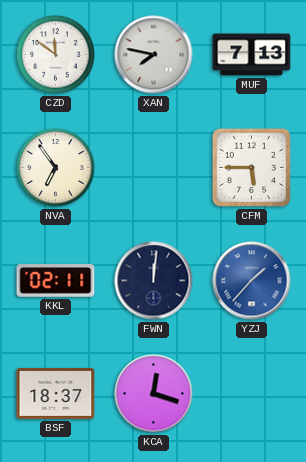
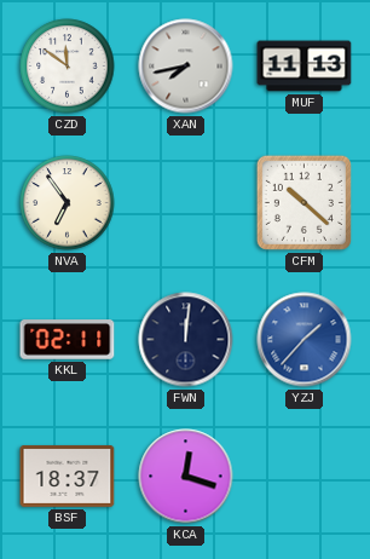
XAN: 7:47 -> 7:43
MUF: 7:13 -> 11:13
CFM: 5:45 -> 10:22
